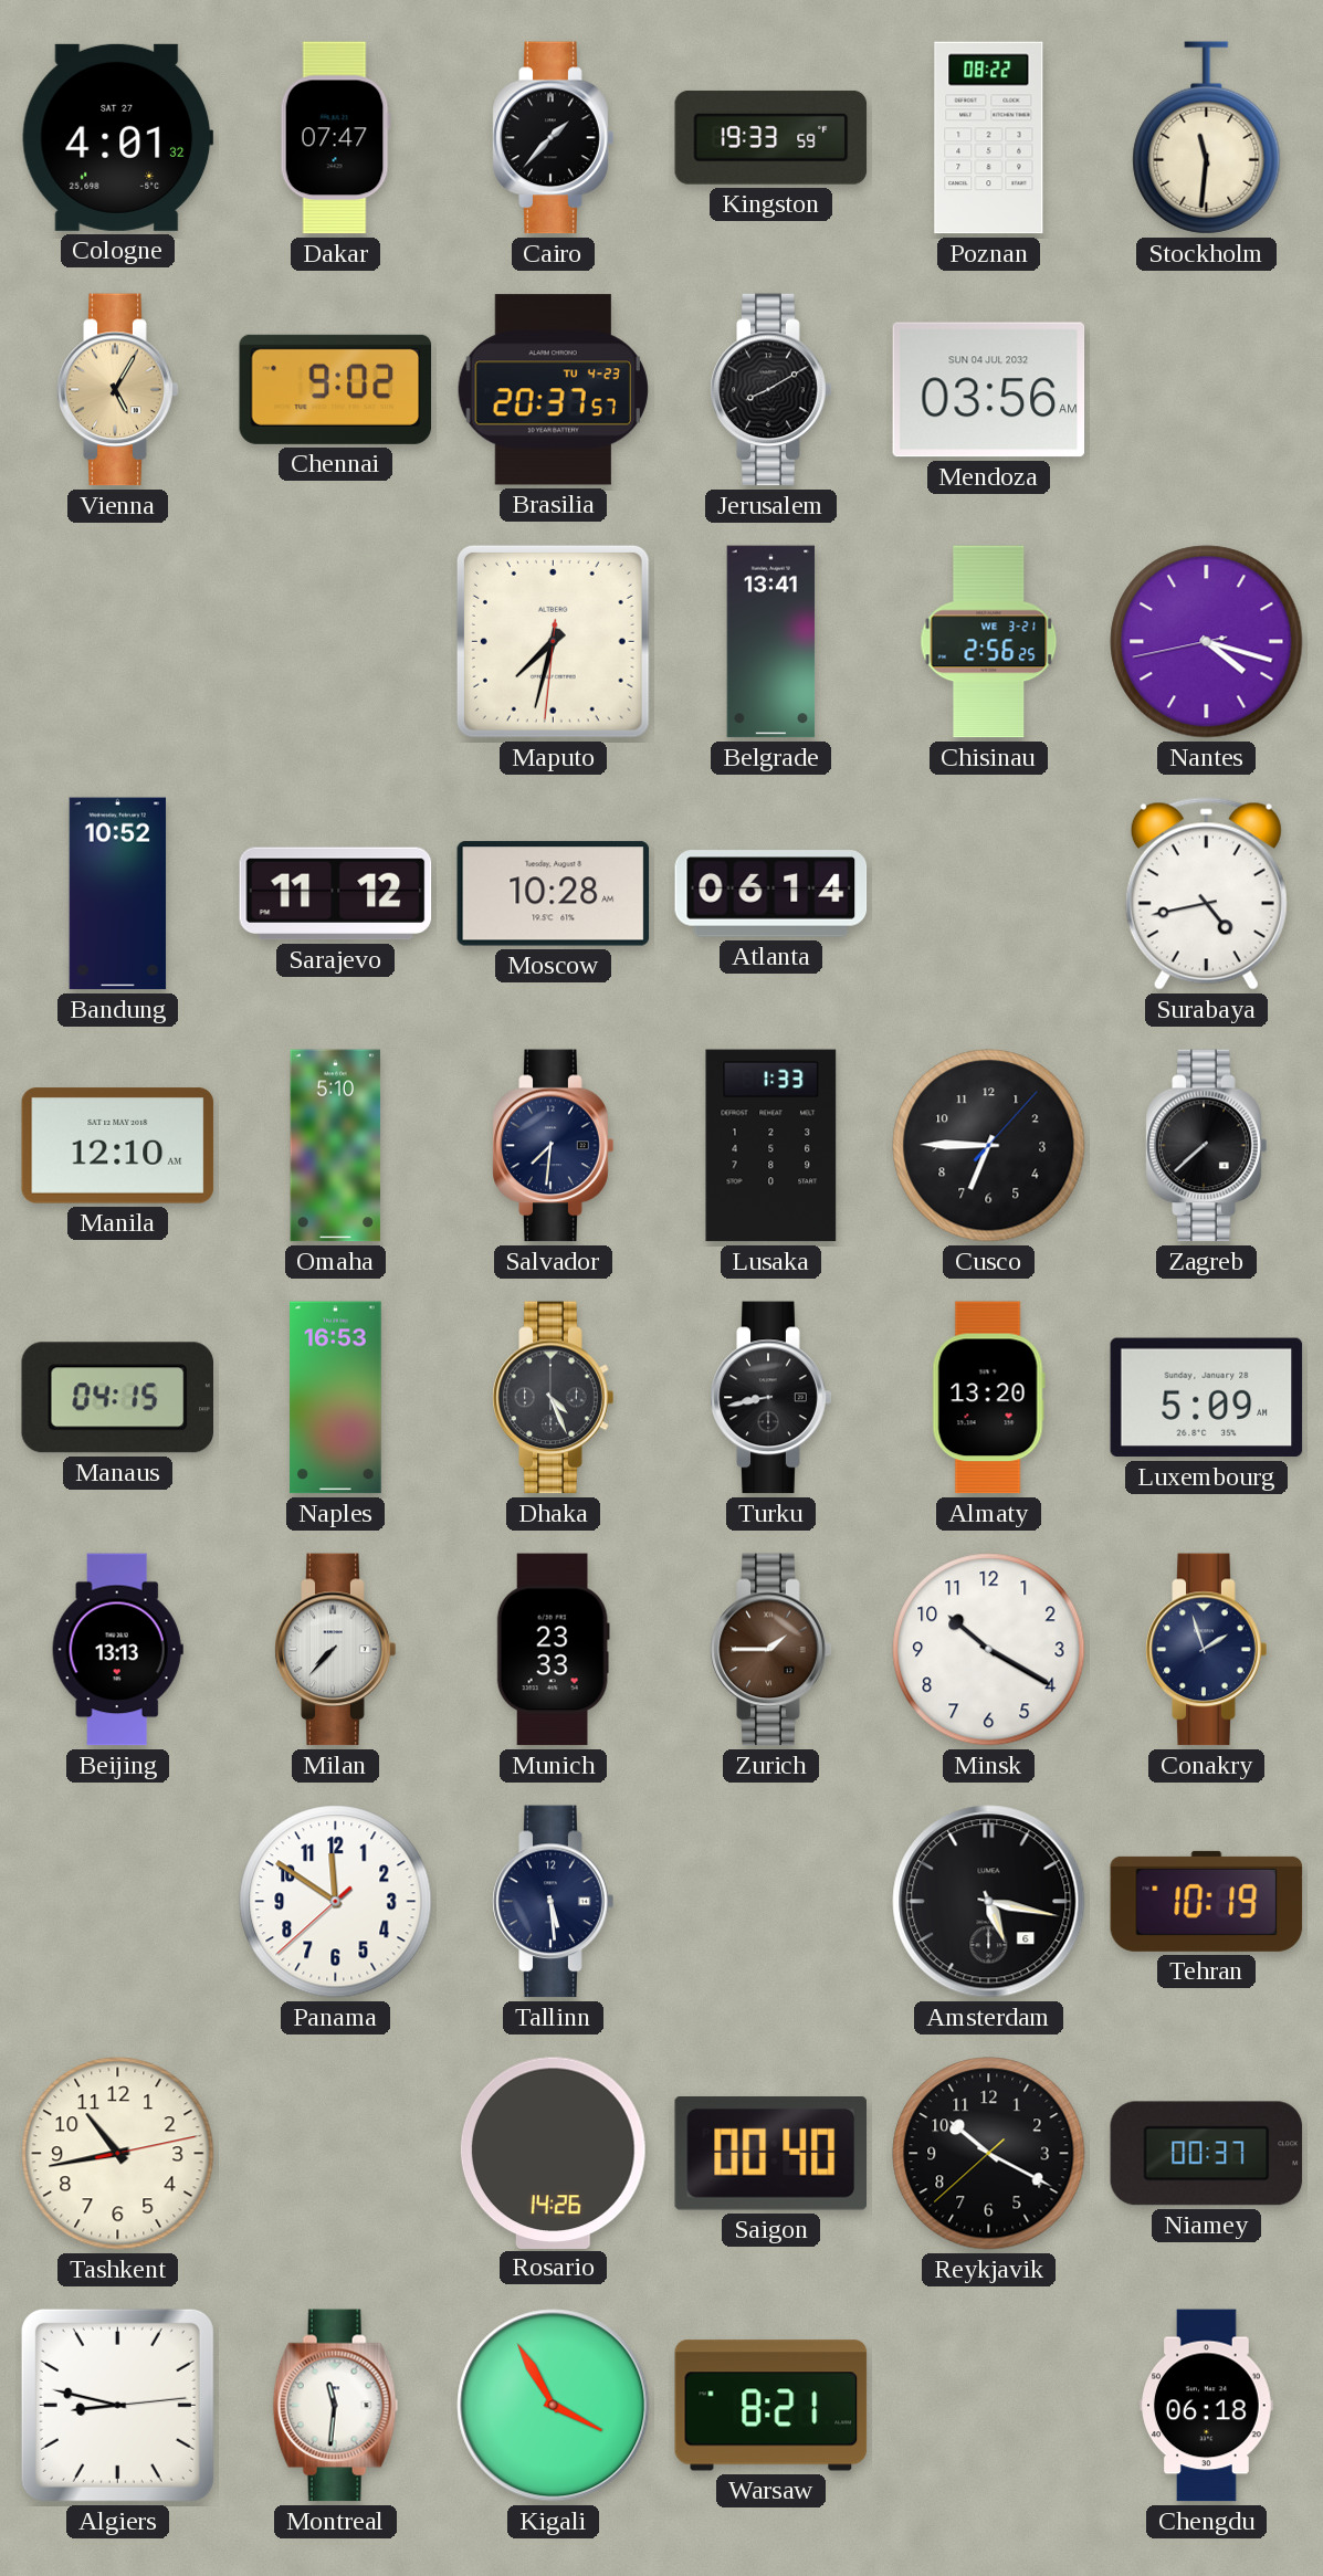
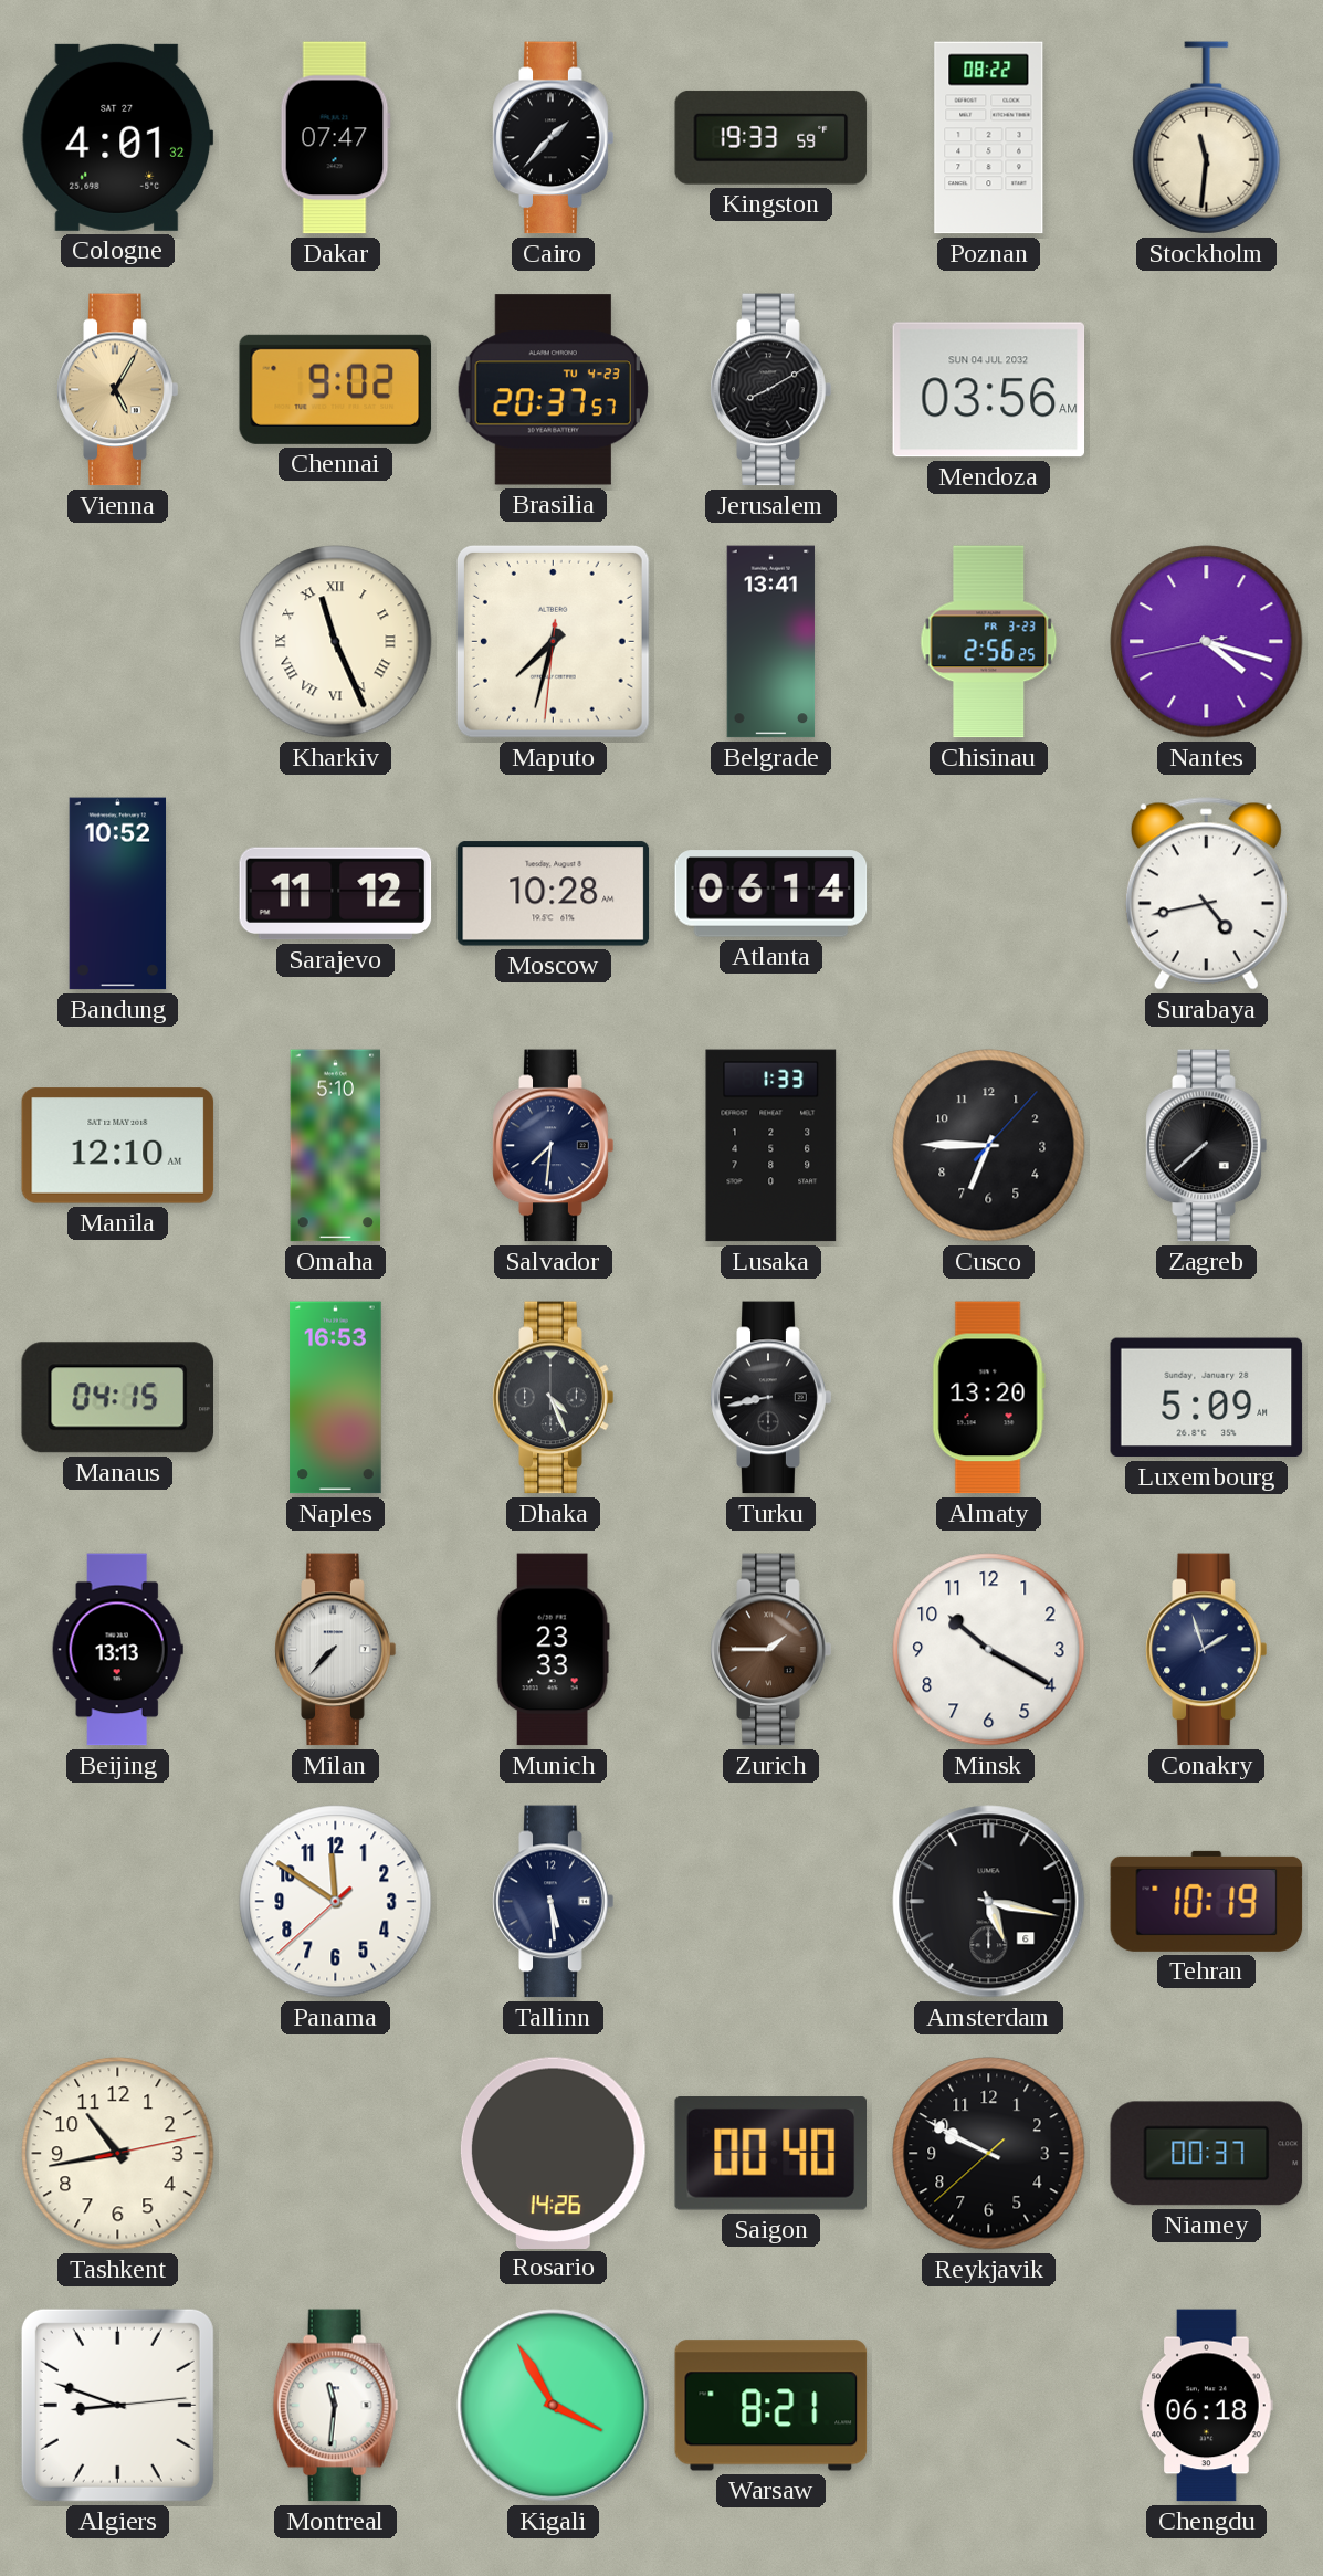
Kharkiv: none -> 11:26
Chisinau date: WE 3-21 -> FR 3-23
Reykjavik: 10:19 -> 9:49
Algiers: 8:47 -> 8:48
